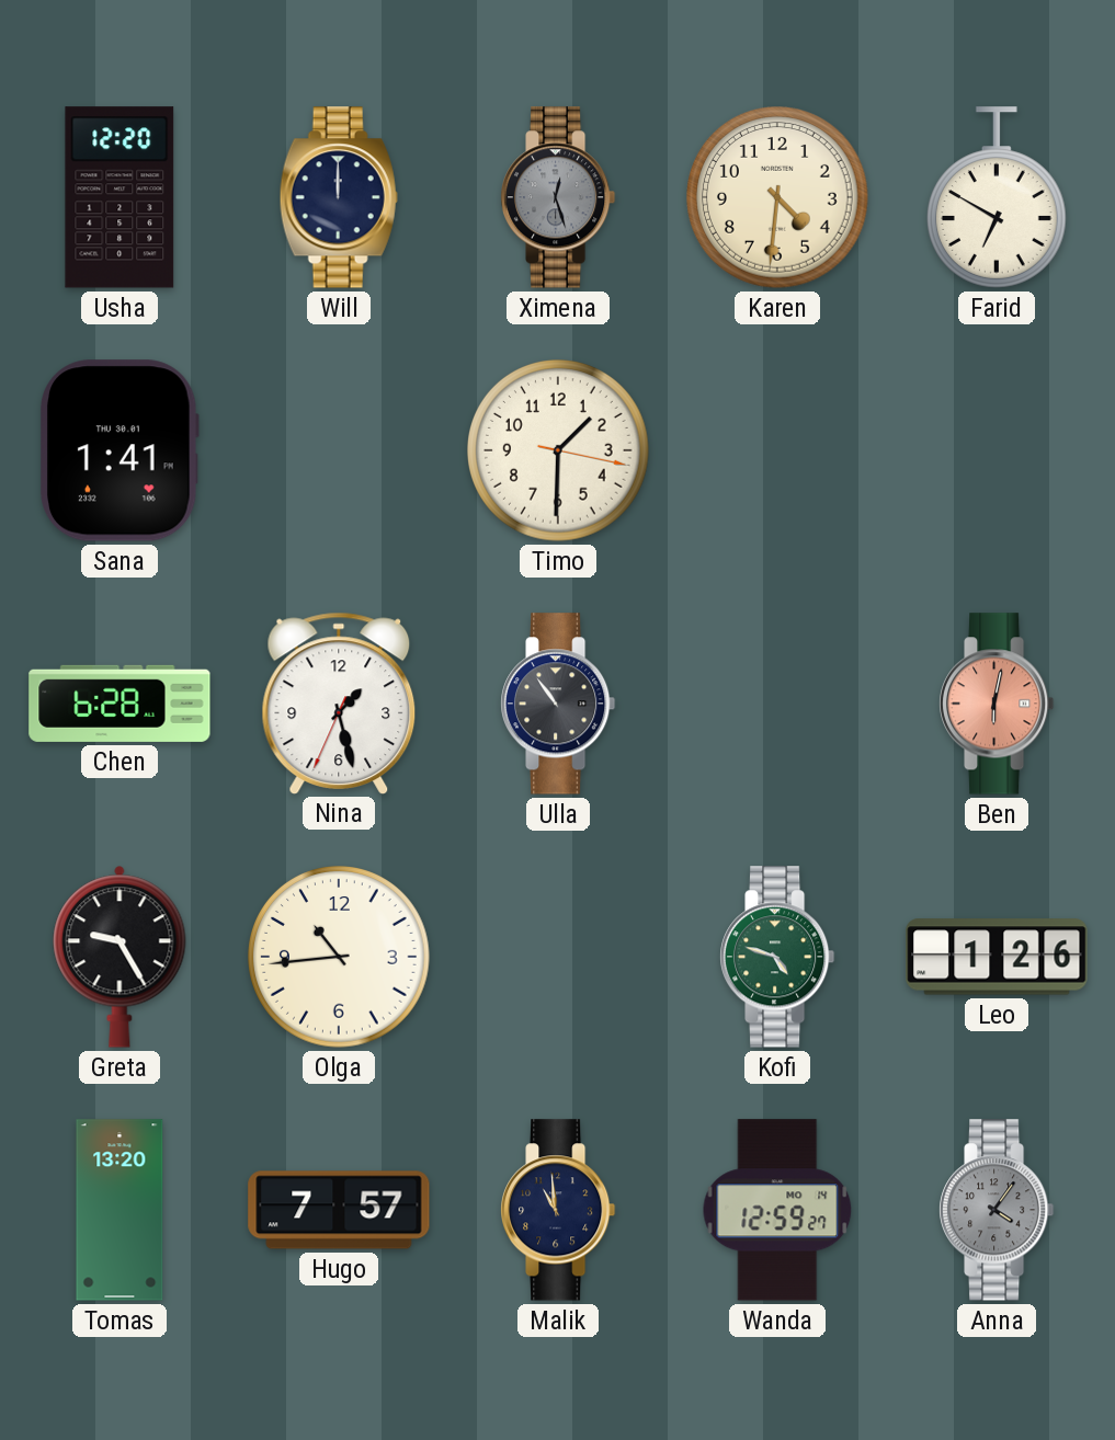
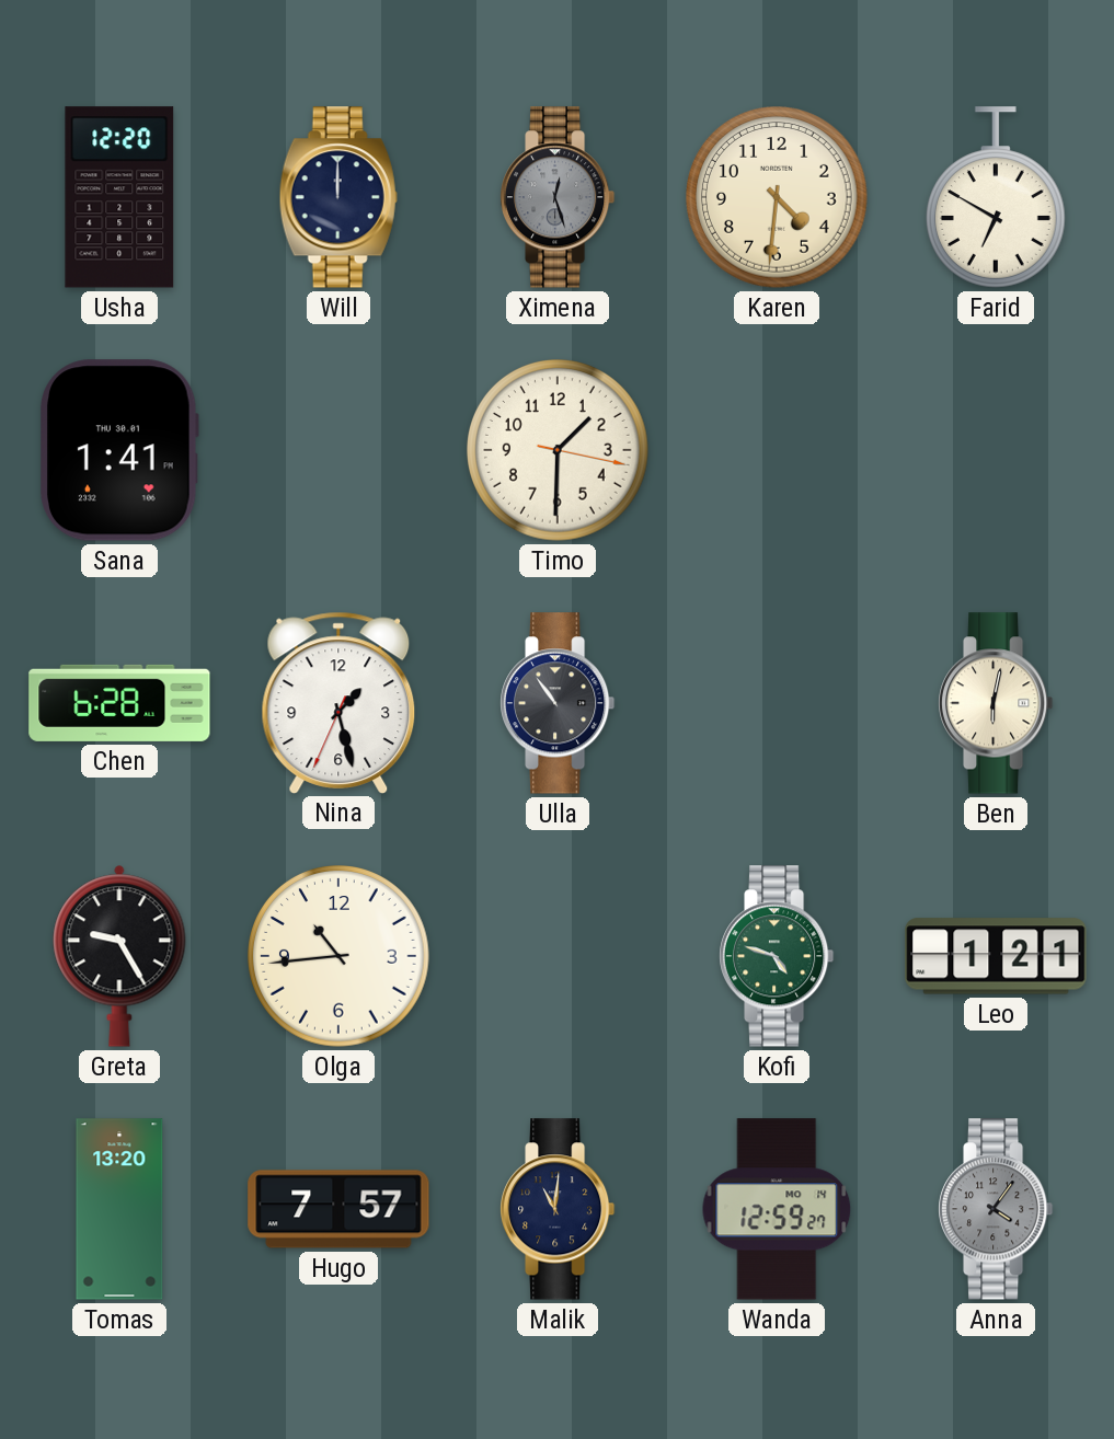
Ben dial: salmon -> cream
Leo: 1:26 -> 1:21
Malik: 10:59 -> 11:01
